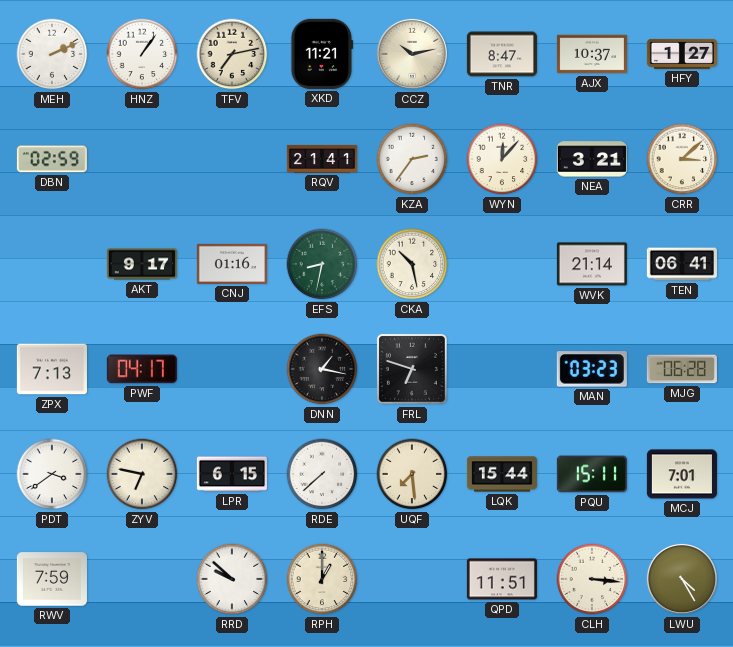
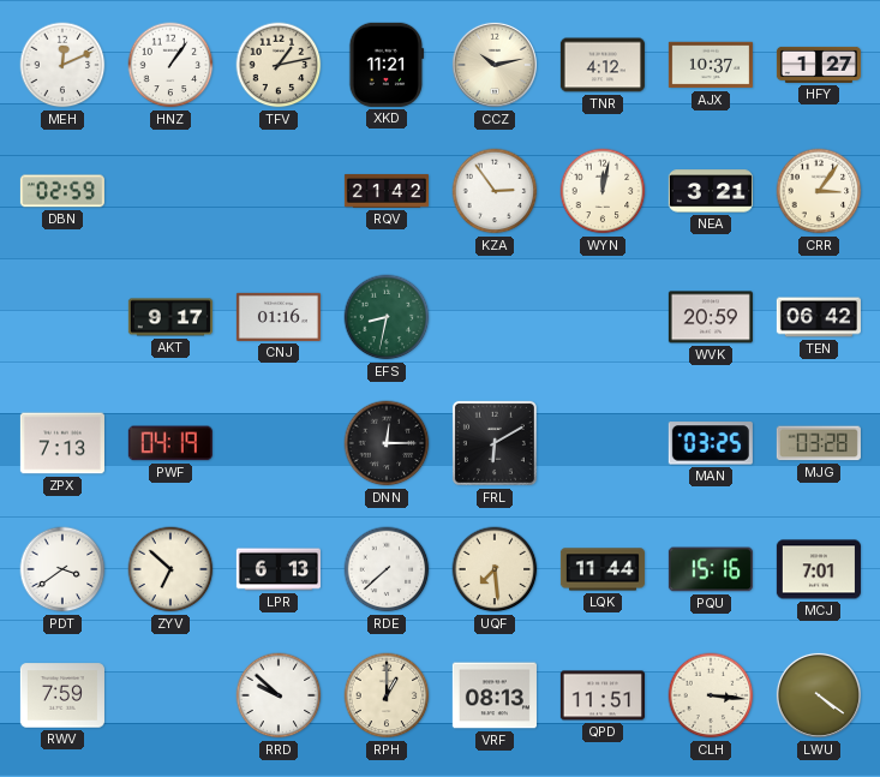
MEH: 2:11 -> 12:11
TFV: 7:13 -> 1:13
TNR: 8:47 -> 4:12
RQV: 21:41 -> 21:42
KZA: 2:36 -> 2:54
WYN: 12:07 -> 12:02
CRR: 3:08 -> 3:06
CKA: 10:28 -> none
WVK: 21:14 -> 20:59
TEN: 06:41 -> 06:42
PWF: 04:17 -> 04:19
DNN: 1:17 -> 12:15
FRL: 6:48 -> 6:10
MAN: 03:23 -> 03:25
MJG: 06:28 -> 03:28
ZYV: 6:47 -> 6:52
LPR: 6:15 -> 6:13
LQK: 15:44 -> 11:44
PQU: 15:11 -> 15:16
VRF: none -> 08:13
LWU: 4:25 -> 4:21
